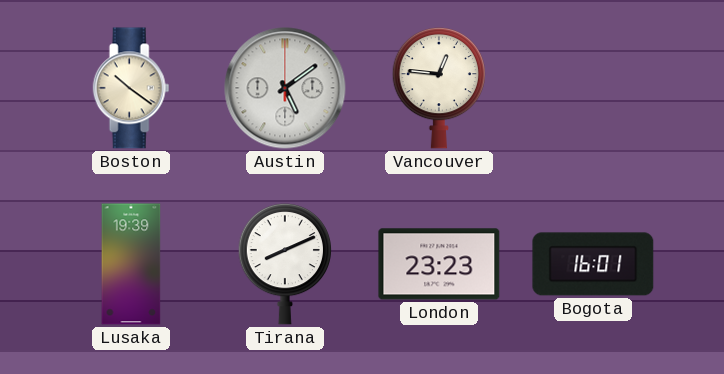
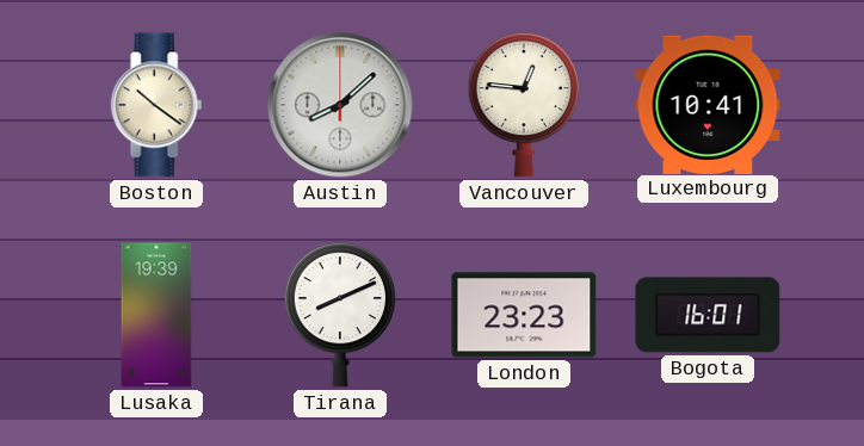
Austin: 5:09 -> 8:08
Luxembourg: none -> 10:41
